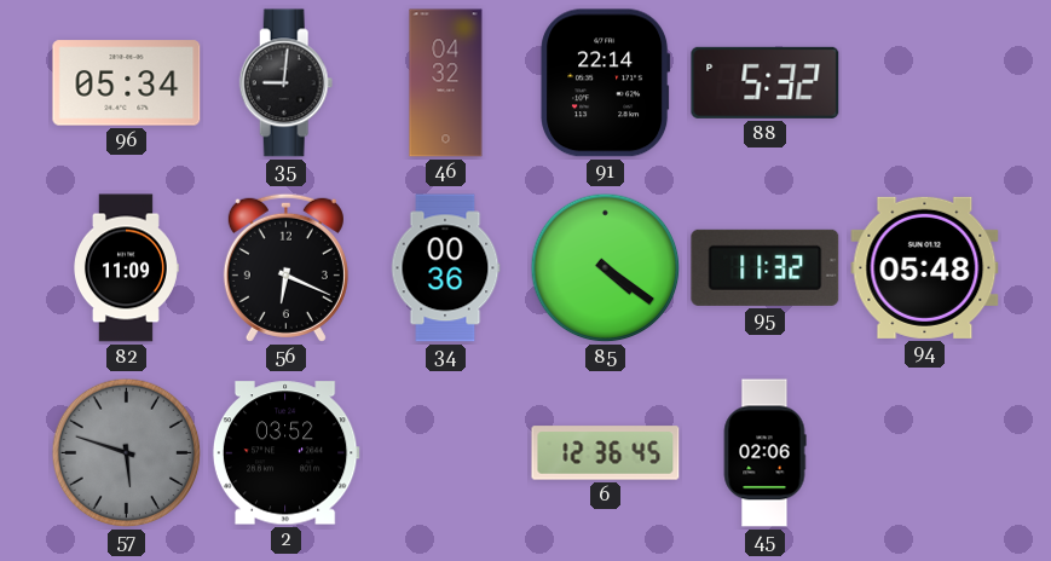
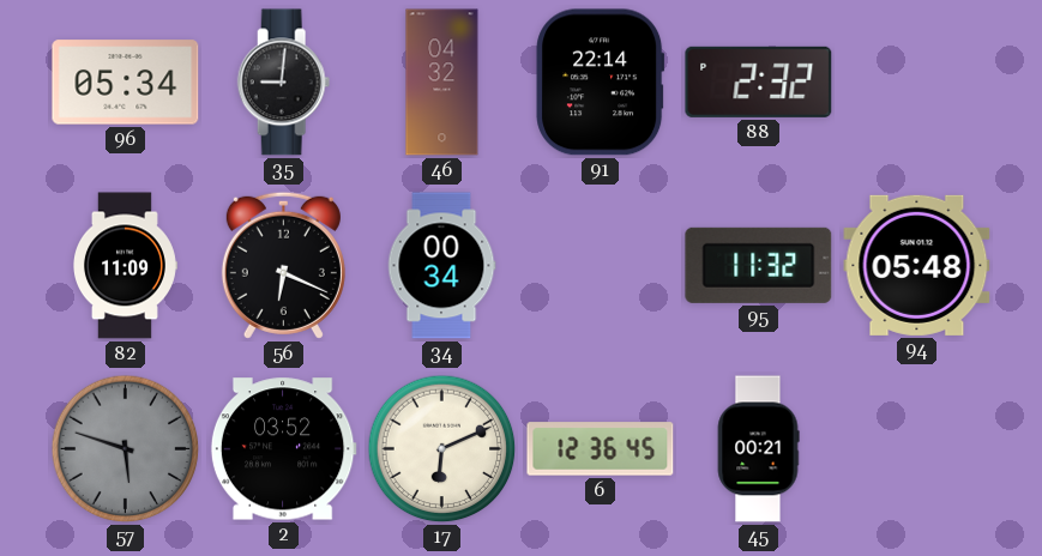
88: 5:32 -> 2:32
34: 00:36 -> 00:34
85: 4:21 -> none
17: none -> 6:11
45: 02:06 -> 00:21
